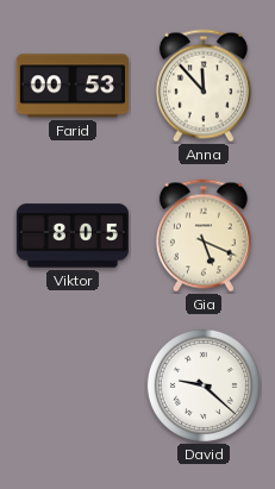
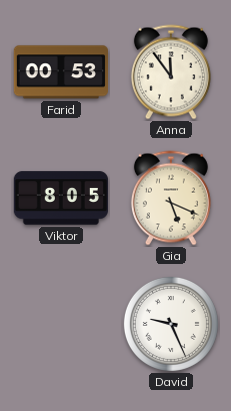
Anna: 11:53 -> 11:54
David: 9:22 -> 9:26
